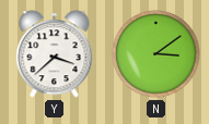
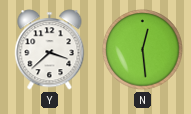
N: 3:09 -> 12:29
